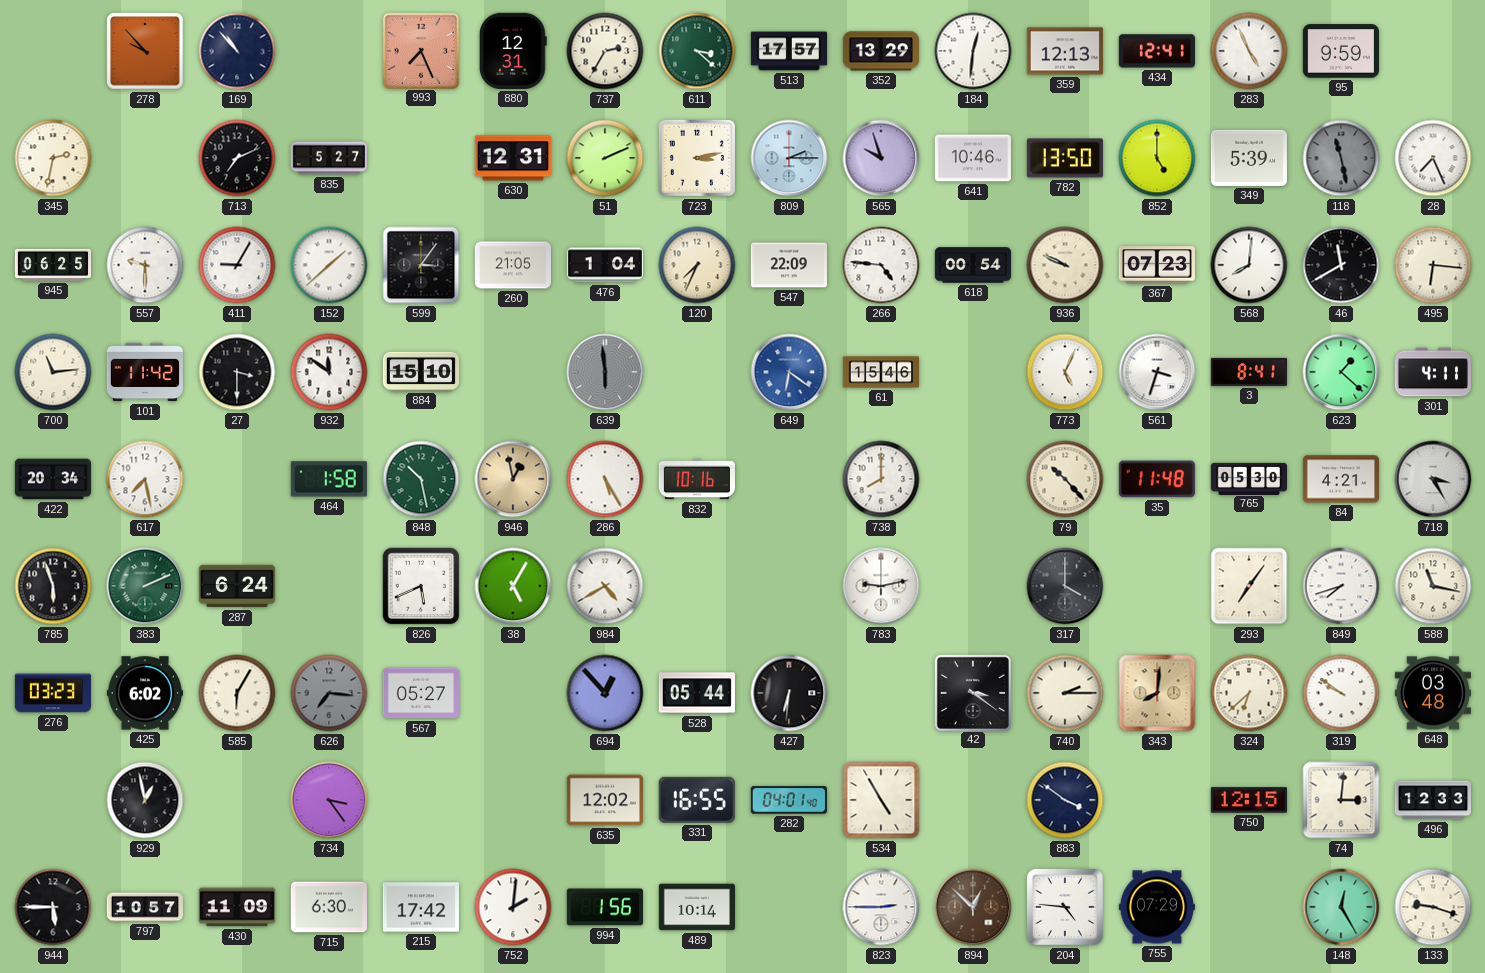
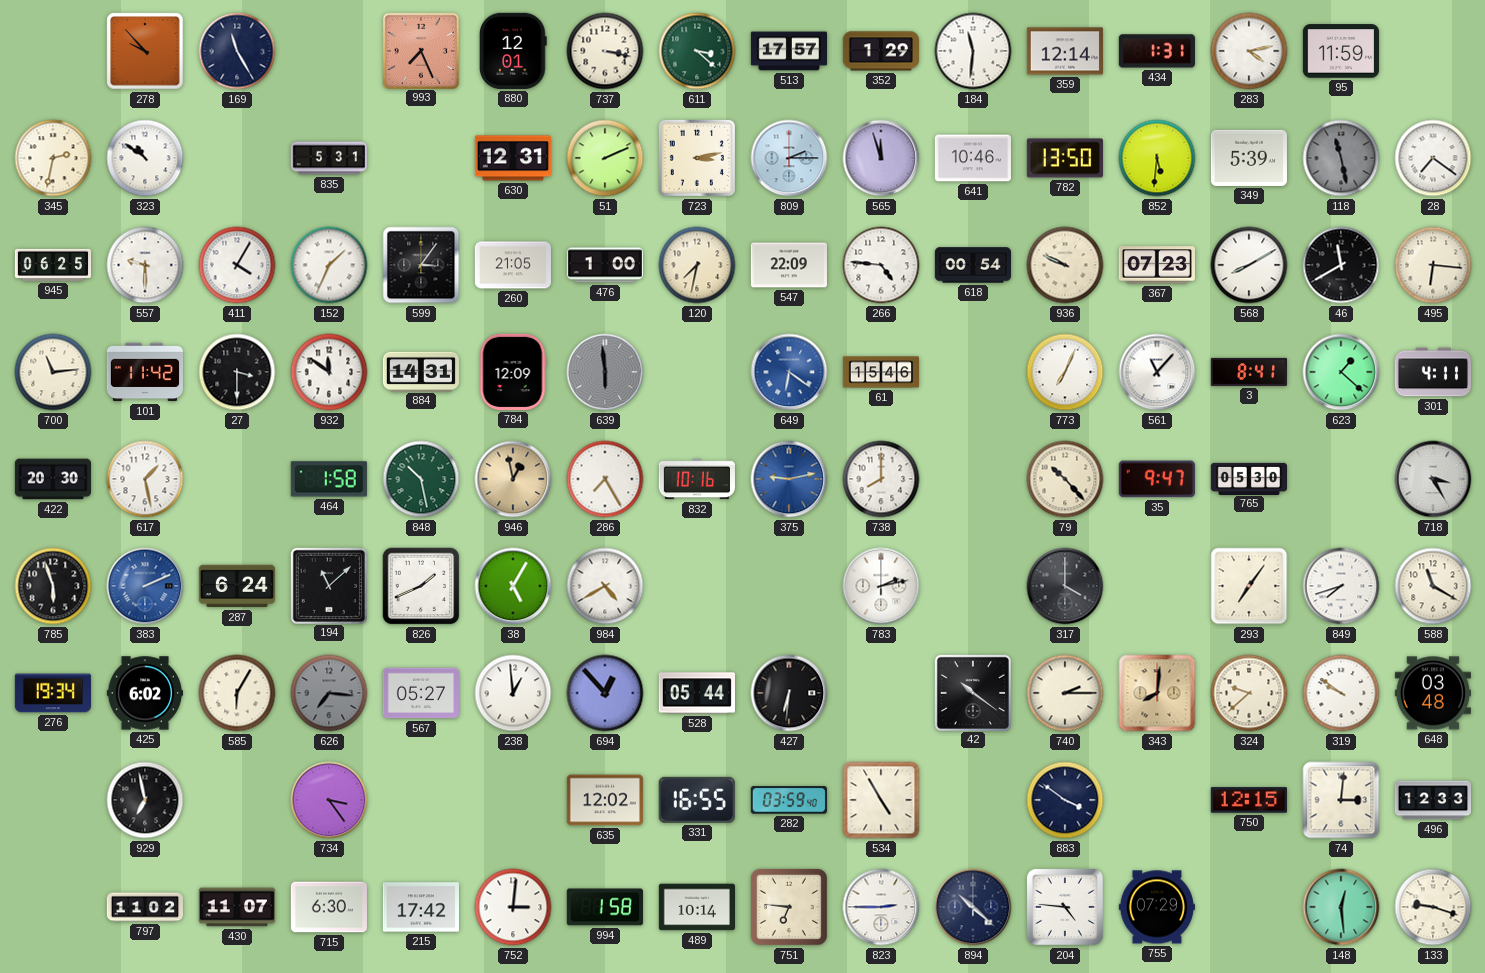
169: 10:53 -> 11:25
880: 12:31 -> 12:01
737: 2:35 -> 3:17
352: 13:29 -> 1:29
184: 12:31 -> 11:31
359: 12:13 -> 12:14
434: 12:41 -> 1:31
283: 4:56 -> 4:13
95: 9:59 -> 11:59
323: none -> 10:51
713: 7:11 -> none
835: 5:27 -> 5:31
565: 9:57 -> 11:57
852: 5:00 -> 5:31
28: 7:26 -> 7:21
411: 9:05 -> 4:05
152: 1:38 -> 1:34
476: 1:04 -> 1:00
120: 7:34 -> 7:32
568: 8:01 -> 8:10
884: 15:10 -> 14:31
784: none -> 12:09
773: 5:04 -> 7:04
561: 3:33 -> 11:07
422: 20:34 -> 20:30
617: 7:28 -> 1:28
286: 5:25 -> 7:25
375: none -> 9:13
35: 11:48 -> 9:47
84: 4:21 -> none
383 dial: green -> blue
194: none -> 11:08
826: 5:41 -> 1:41
783: 9:13 -> 2:13
588: 11:17 -> 11:20
276: 03:23 -> 19:34
238: none -> 12:59
42: 3:21 -> 10:21
324: 6:38 -> 9:38
929: 12:58 -> 6:58
282: 04:01 -> 03:59
944: 5:45 -> none
797: 10:57 -> 11:02
430: 11:09 -> 11:07
752: 2:01 -> 3:01
994: 1:56 -> 1:58
751: none -> 6:46
894: 12:52 -> 10:22
894 dial: brown -> navy
148: 12:25 -> 12:29
